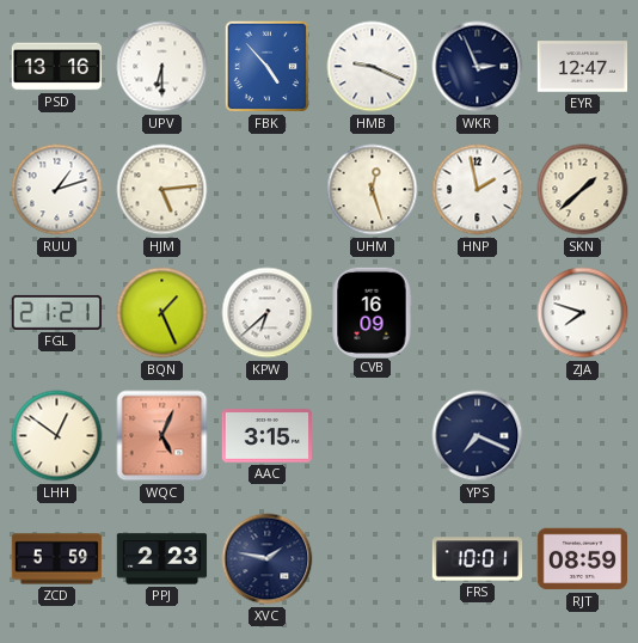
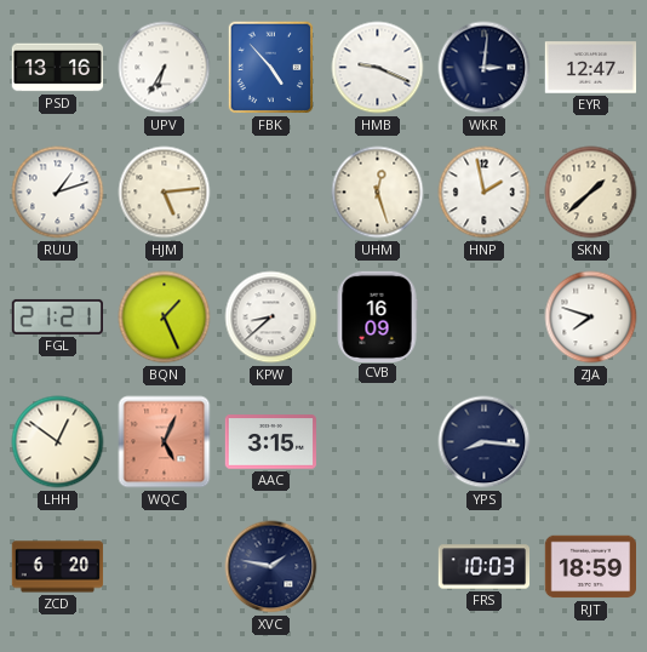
UPV: 6:30 -> 6:35
WKR: 2:56 -> 3:01
KPW: 6:38 -> 8:38
YPS: 7:19 -> 8:16
ZCD: 5:59 -> 6:20
PPJ: 2:23 -> none
FRS: 10:01 -> 10:03
RJT: 08:59 -> 18:59
